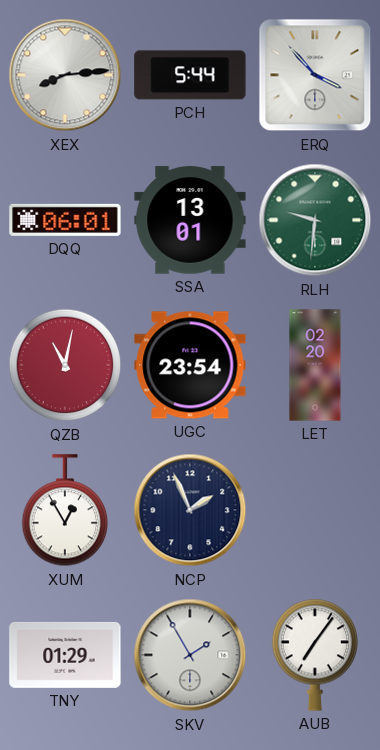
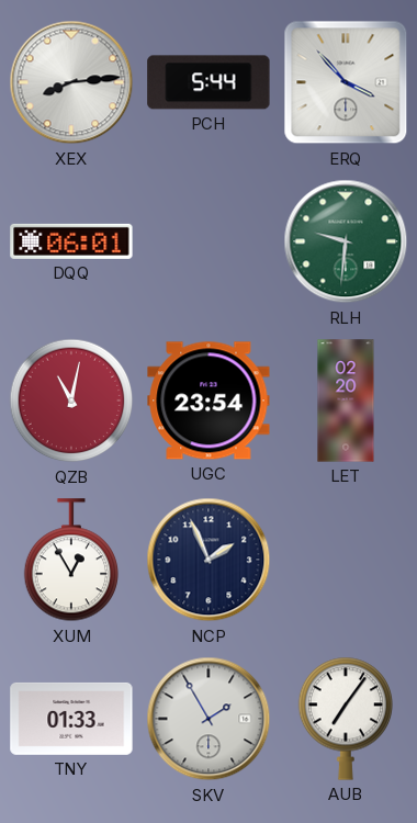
SSA: 13:01 -> none
TNY: 01:29 -> 01:33
